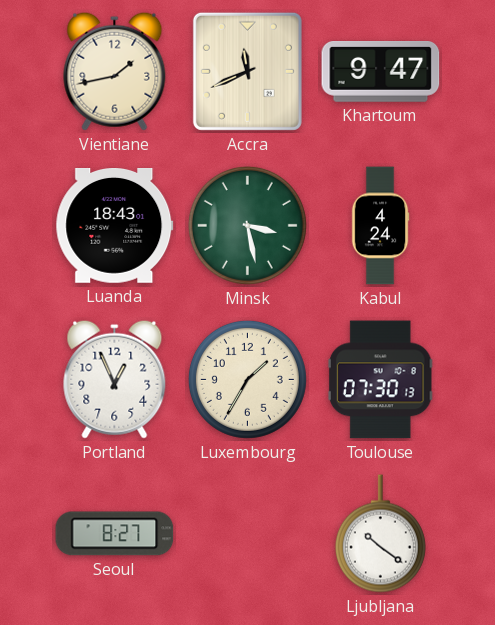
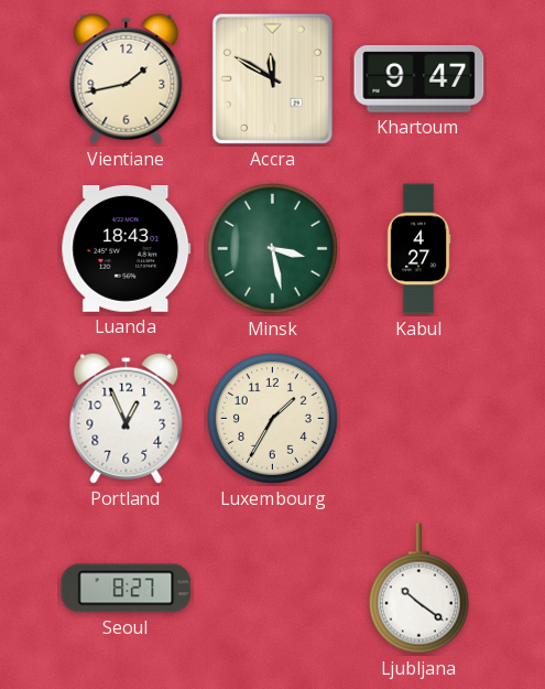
Accra: 11:41 -> 11:50
Kabul: 4:24 -> 4:27
Toulouse: 07:30 -> none
